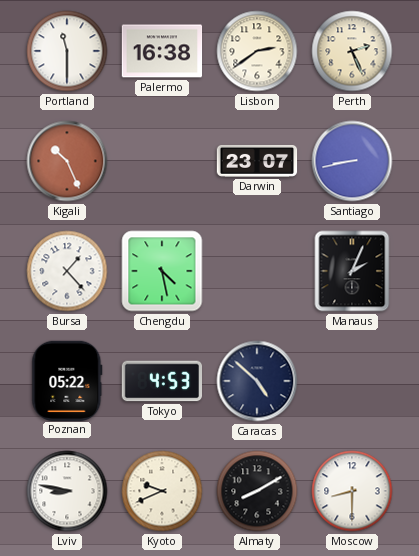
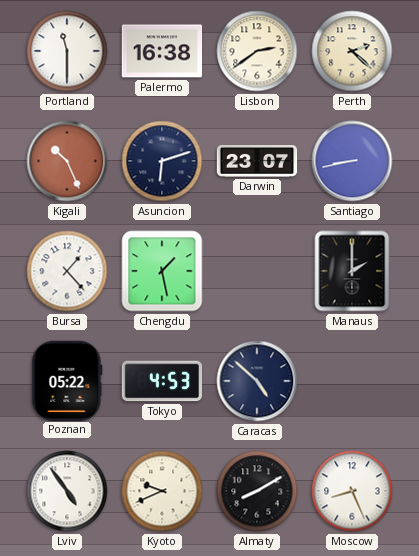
Perth: 2:26 -> 2:22
Asuncion: none -> 6:12
Chengdu: 4:28 -> 1:28
Manaus: 2:04 -> 2:00
Lviv: 8:47 -> 4:54
Moscow: 8:30 -> 8:26
